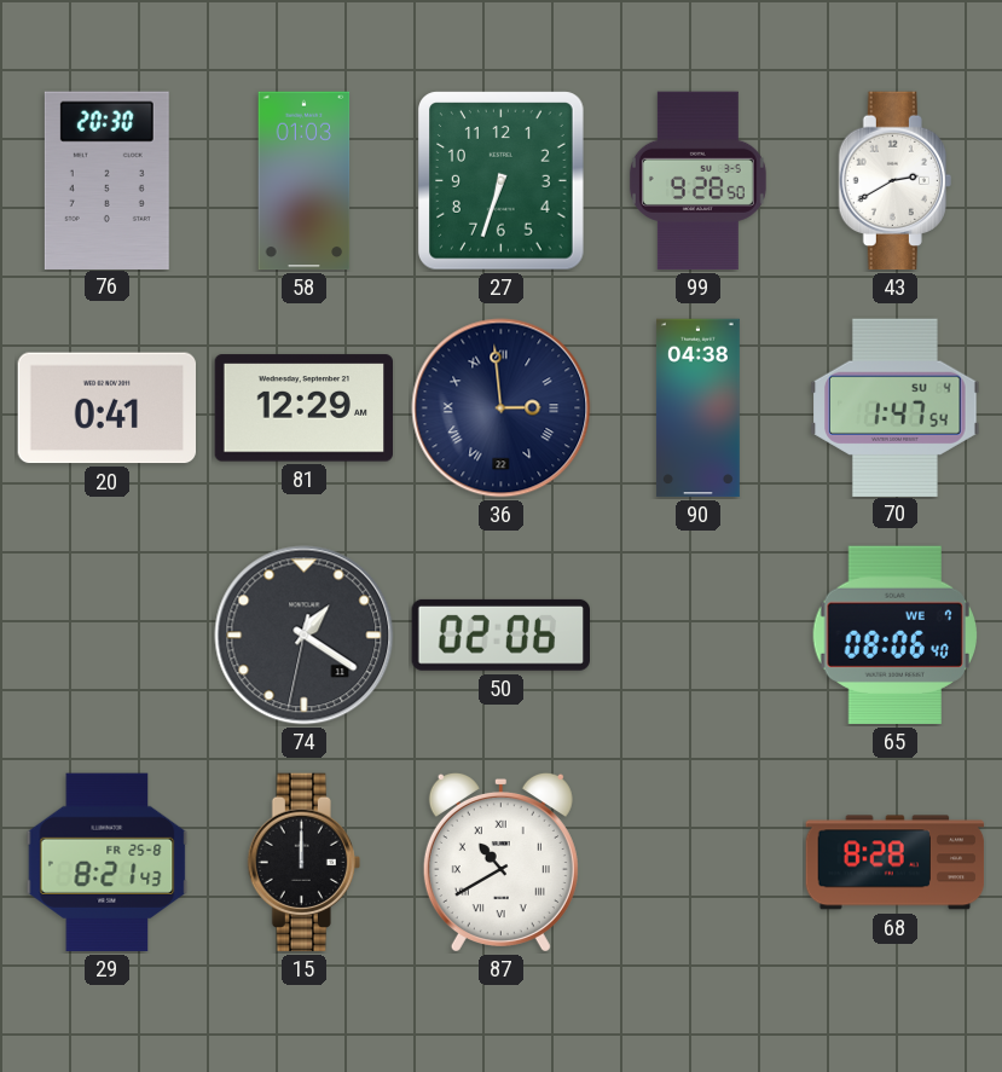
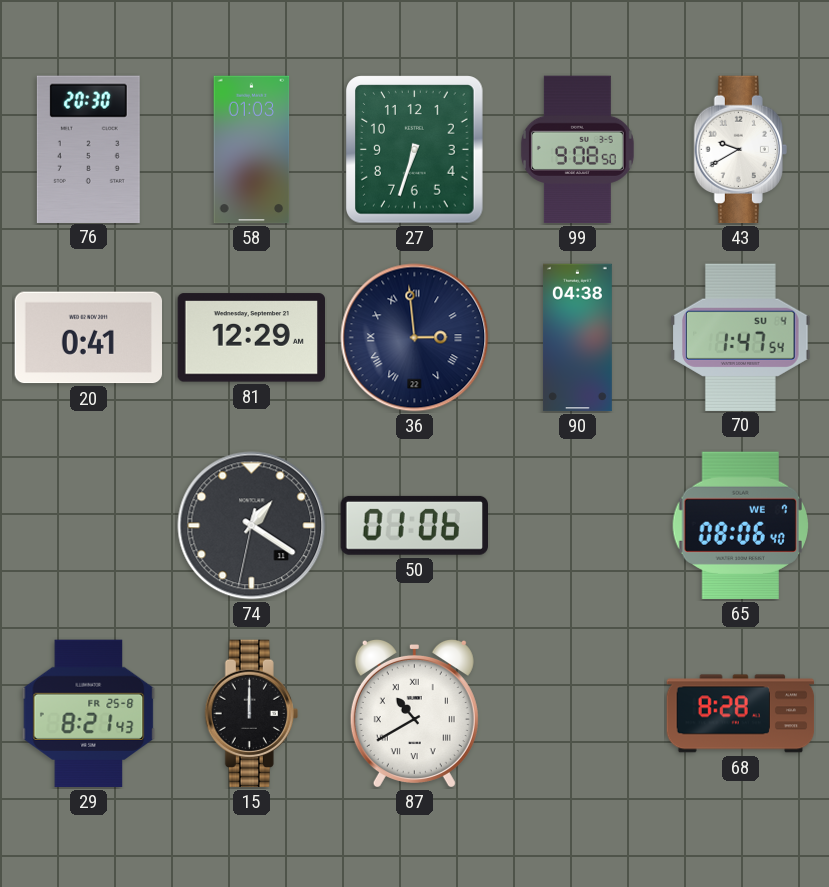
99: 9:28 -> 9:08
43: 2:40 -> 9:40
50: 02:06 -> 01:06
